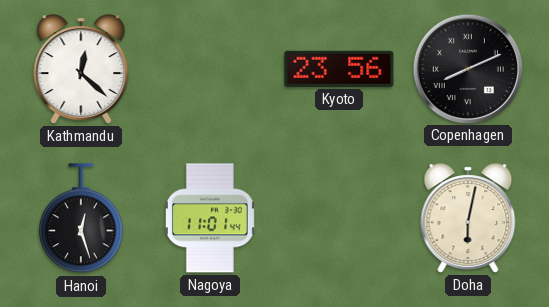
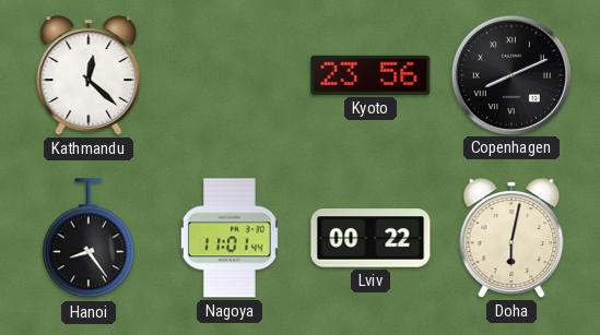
Hanoi: 12:27 -> 8:24
Lviv: none -> 00:22
